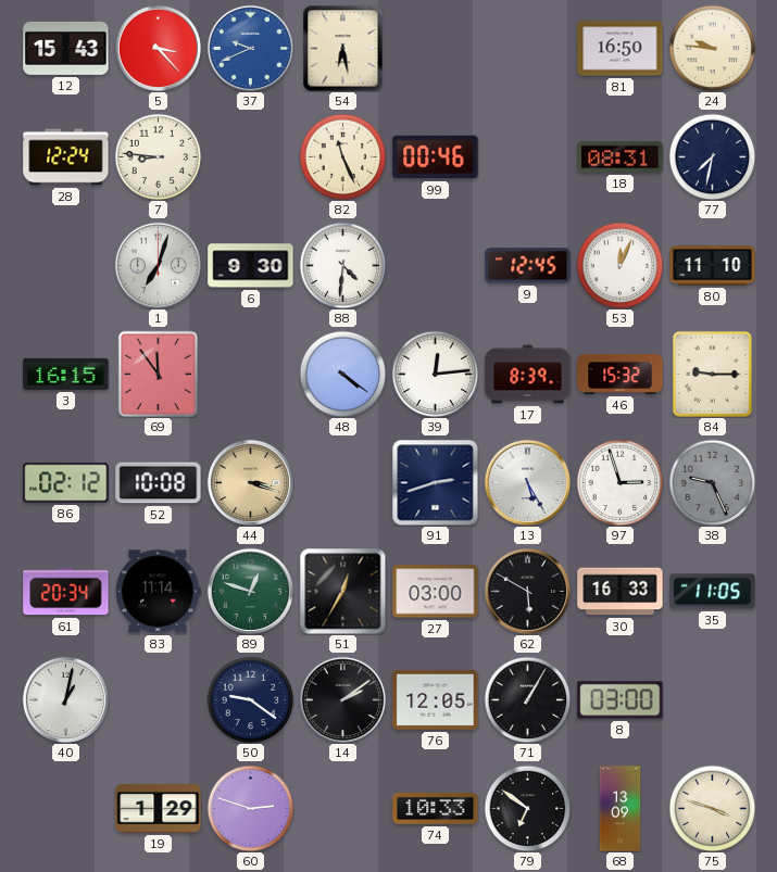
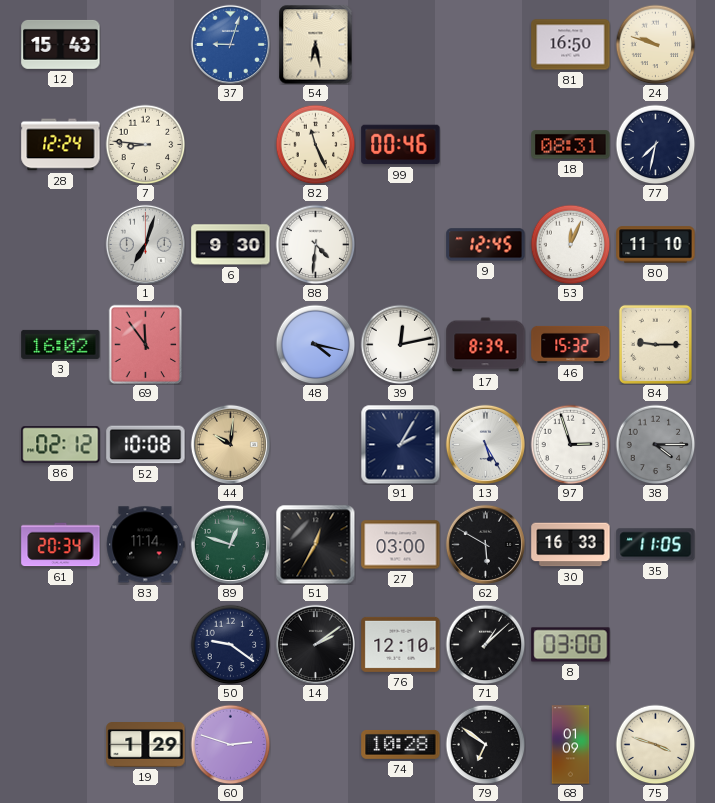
5: 3:23 -> none
37: 9:41 -> 9:03
24: 9:46 -> 9:48
3: 16:15 -> 16:02
48: 4:21 -> 4:17
39: 12:14 -> 12:13
44: 3:18 -> 10:01
91: 2:42 -> 2:05
38: 9:26 -> 4:15
40: 1:02 -> none
76: 12:05 -> 12:10
71: 1:05 -> 1:08
74: 10:33 -> 10:28
68: 13:09 -> 01:09
